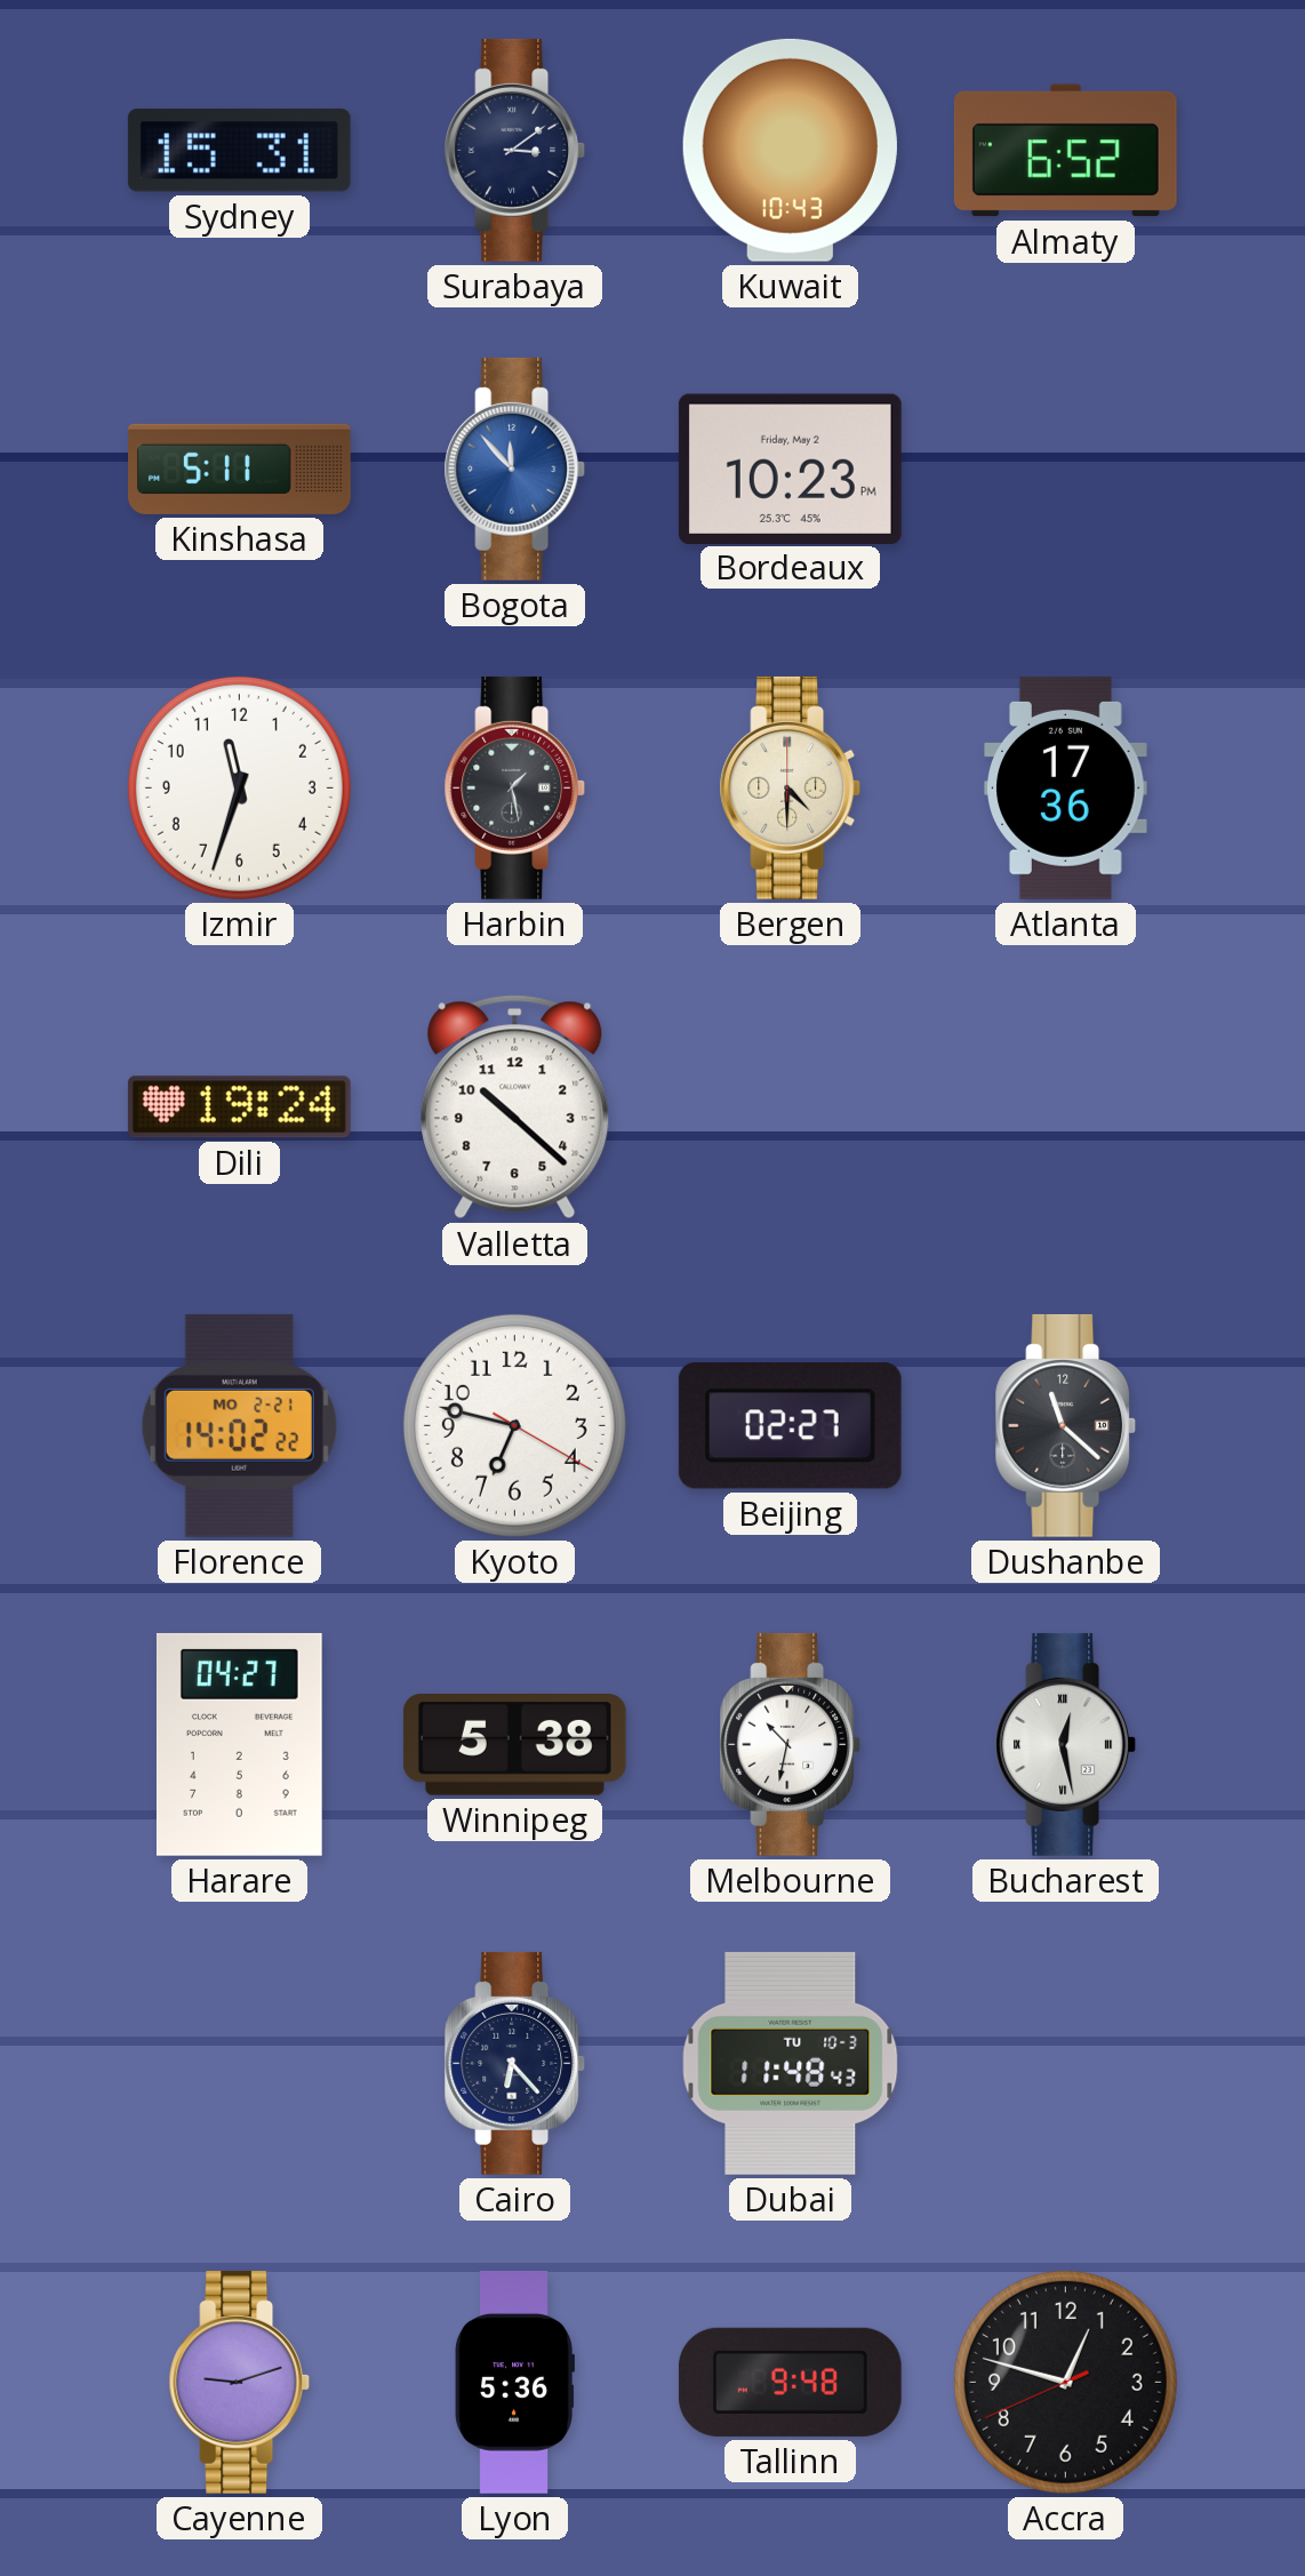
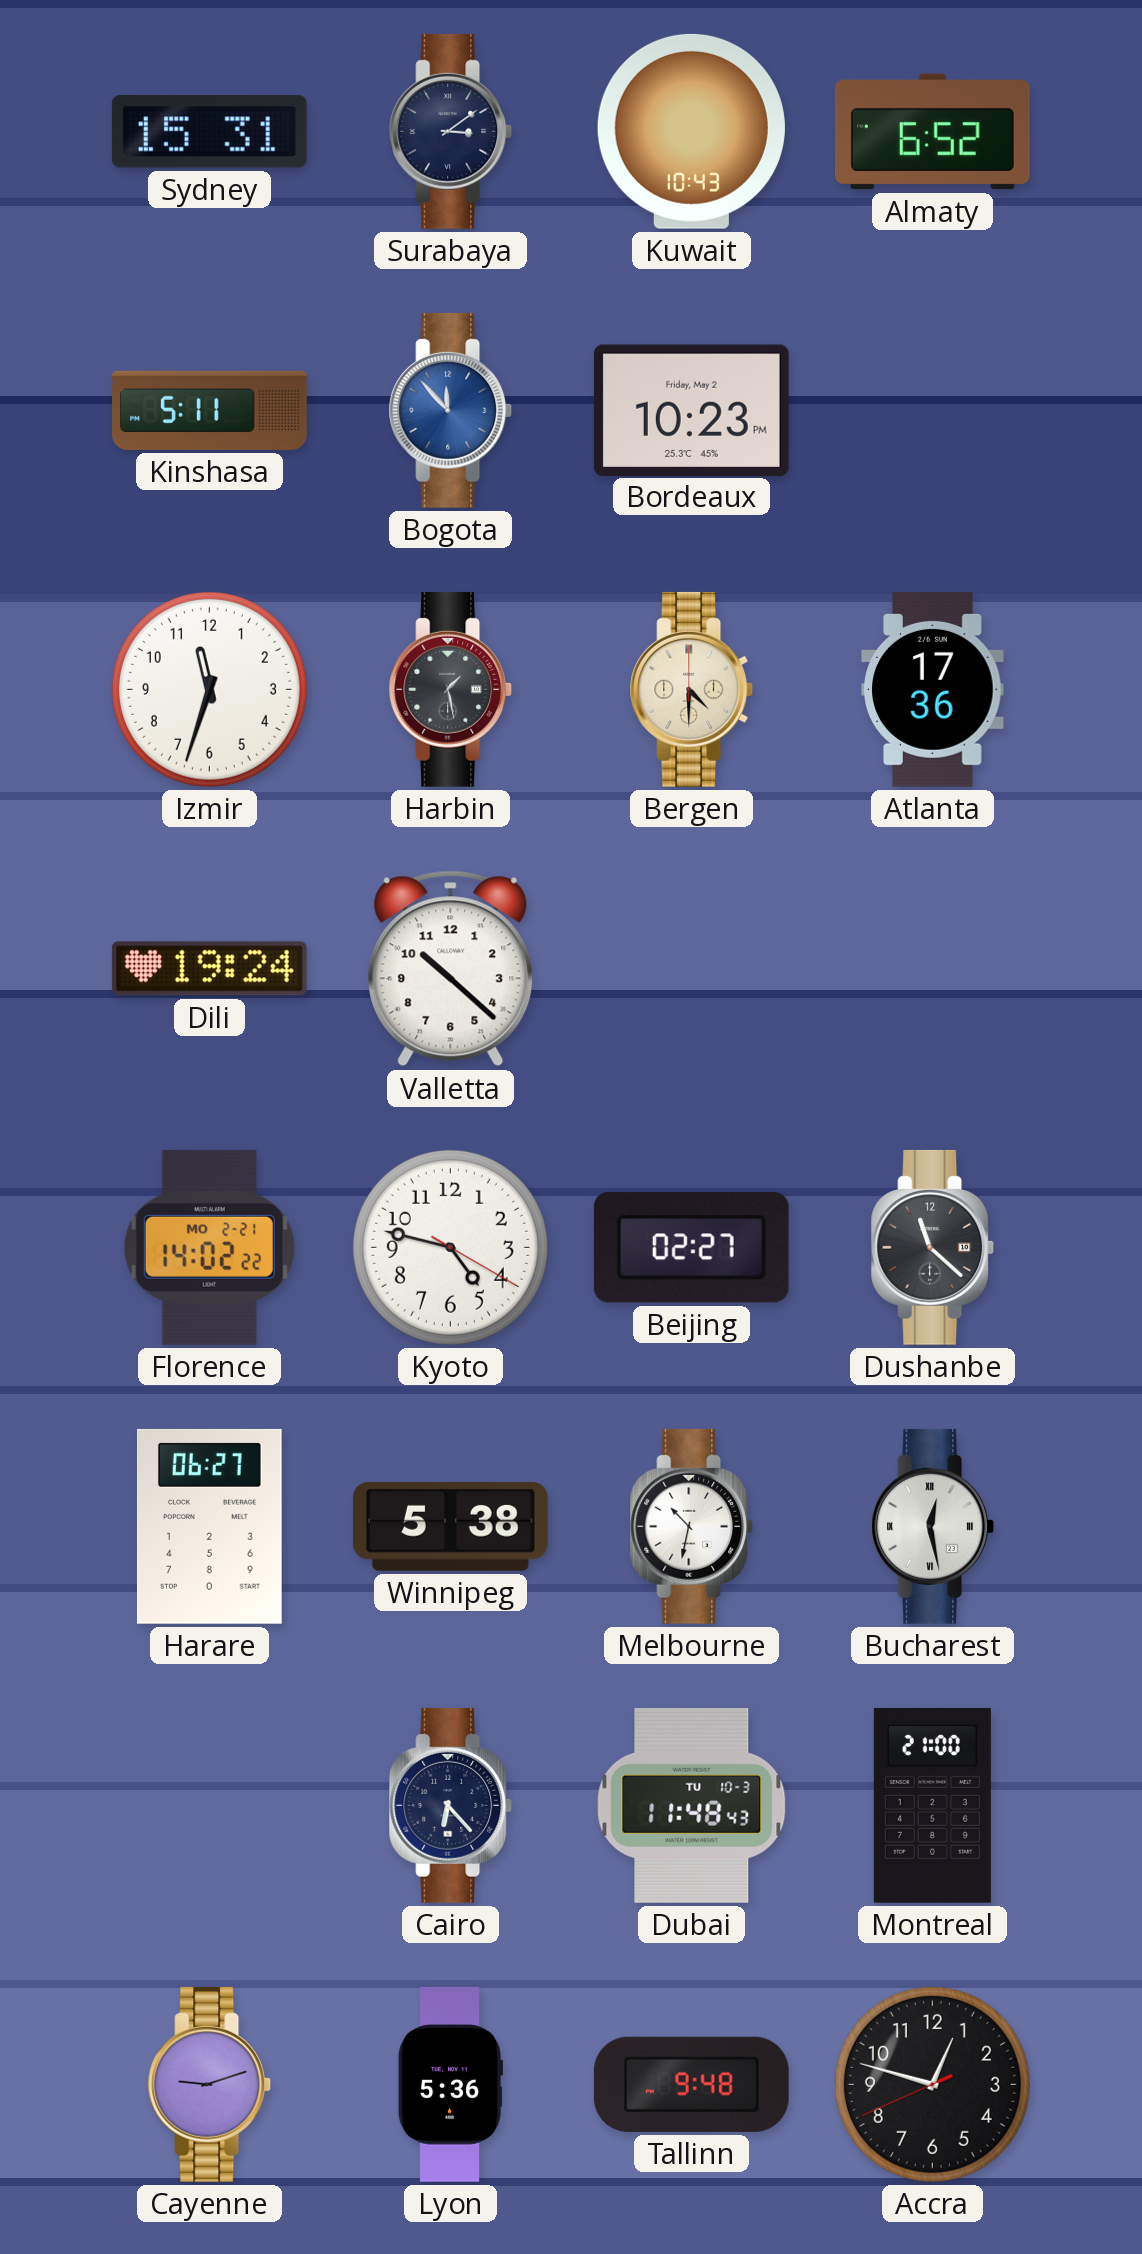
Kyoto: 6:47 -> 4:47
Harare: 04:27 -> 06:27
Montreal: none -> 21:00
